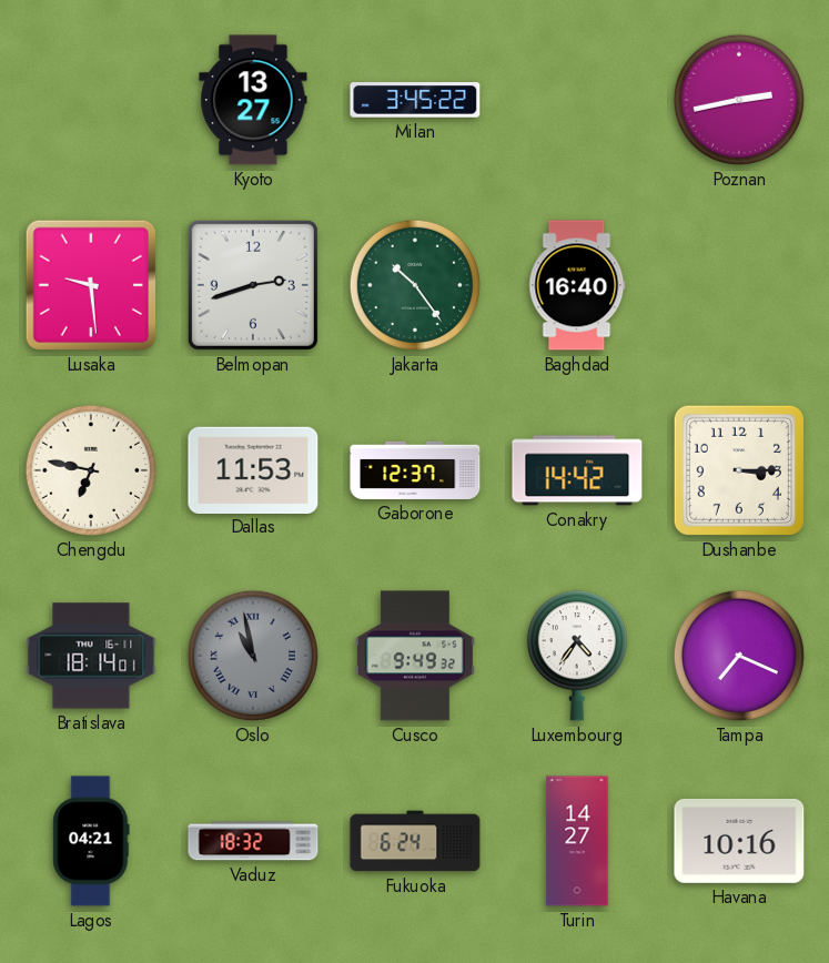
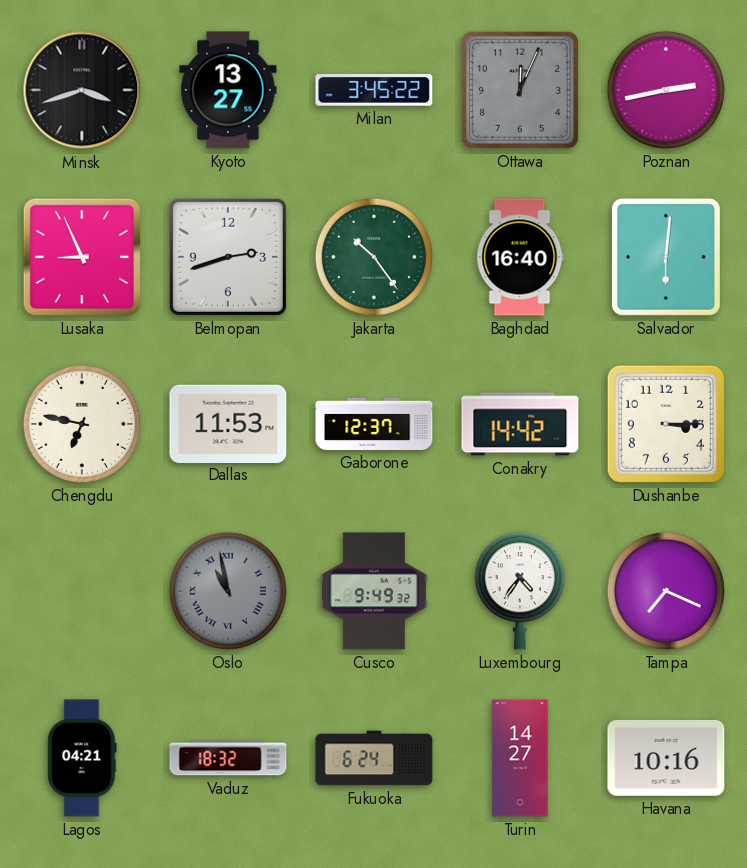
Minsk: none -> 3:42
Ottawa: none -> 12:04
Lusaka: 9:29 -> 8:56
Salvador: none -> 6:01
Bratislava: 18:14 -> none
